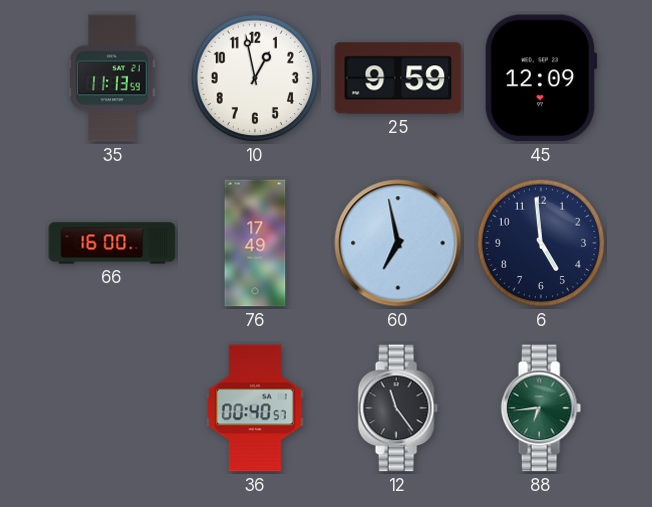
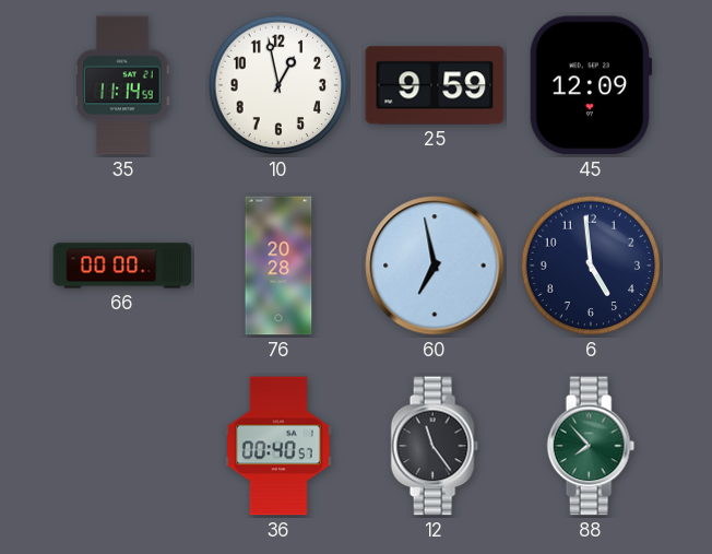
35: 11:13 -> 11:14
66: 16:00 -> 00:00
76: 17:49 -> 20:28
88: 6:44 -> 7:53
